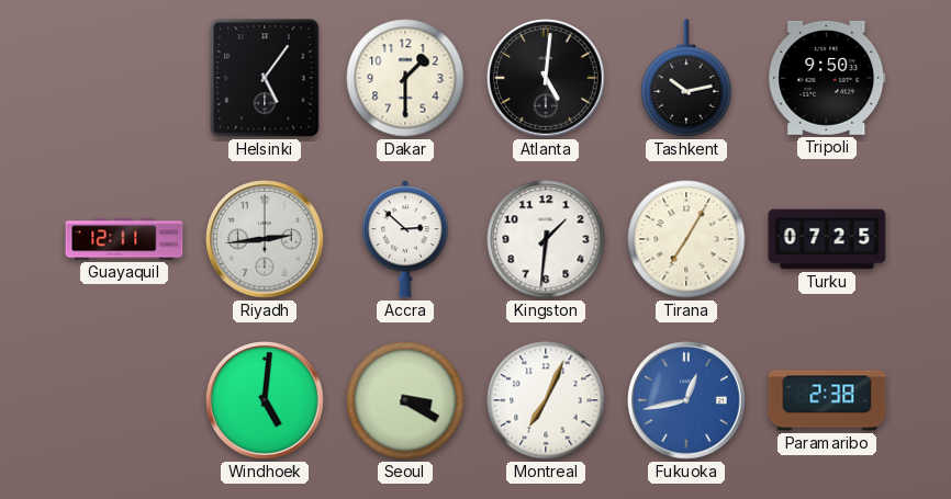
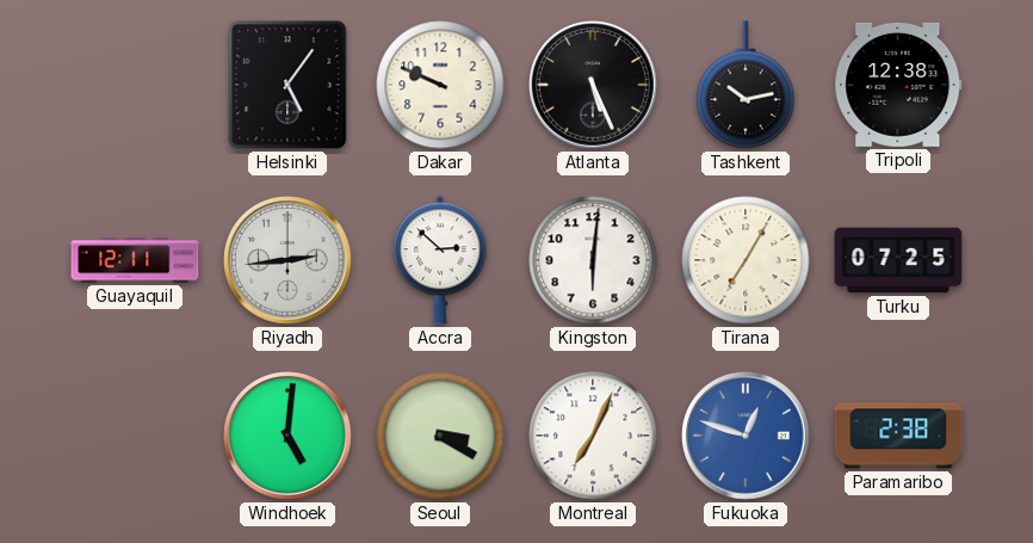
Dakar: 1:30 -> 9:49
Atlanta: 5:01 -> 5:26
Tripoli: 9:50 -> 12:38
Kingston: 1:31 -> 6:01
Fukuoka: 12:43 -> 12:48
